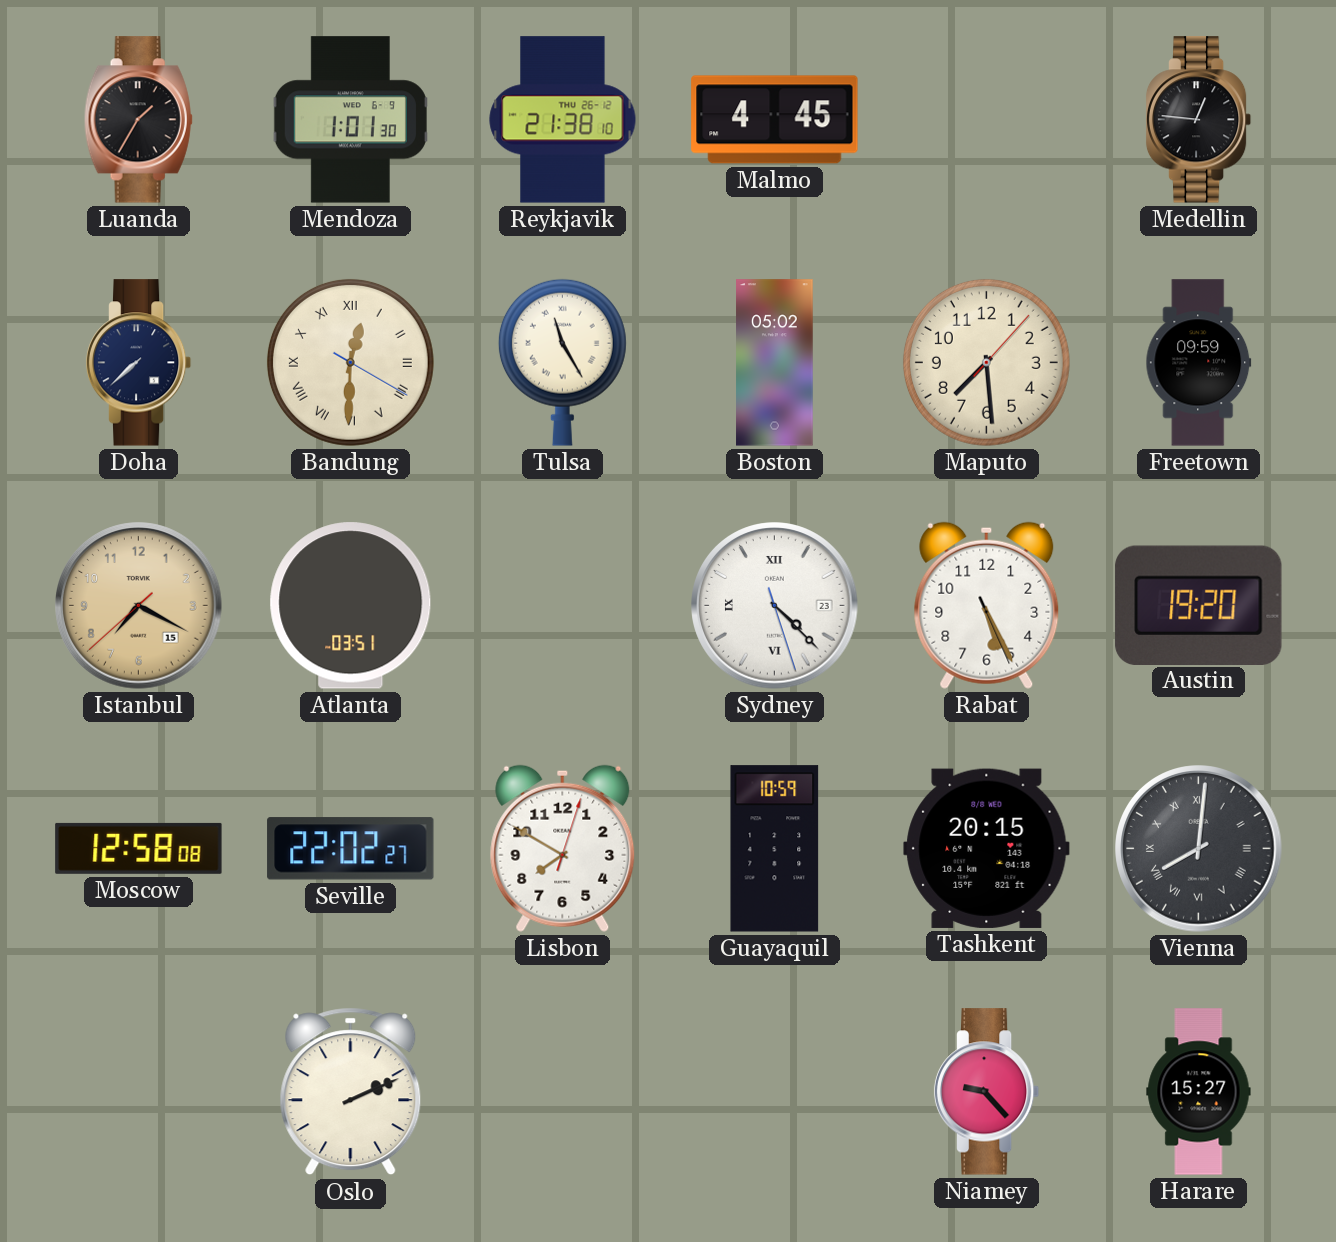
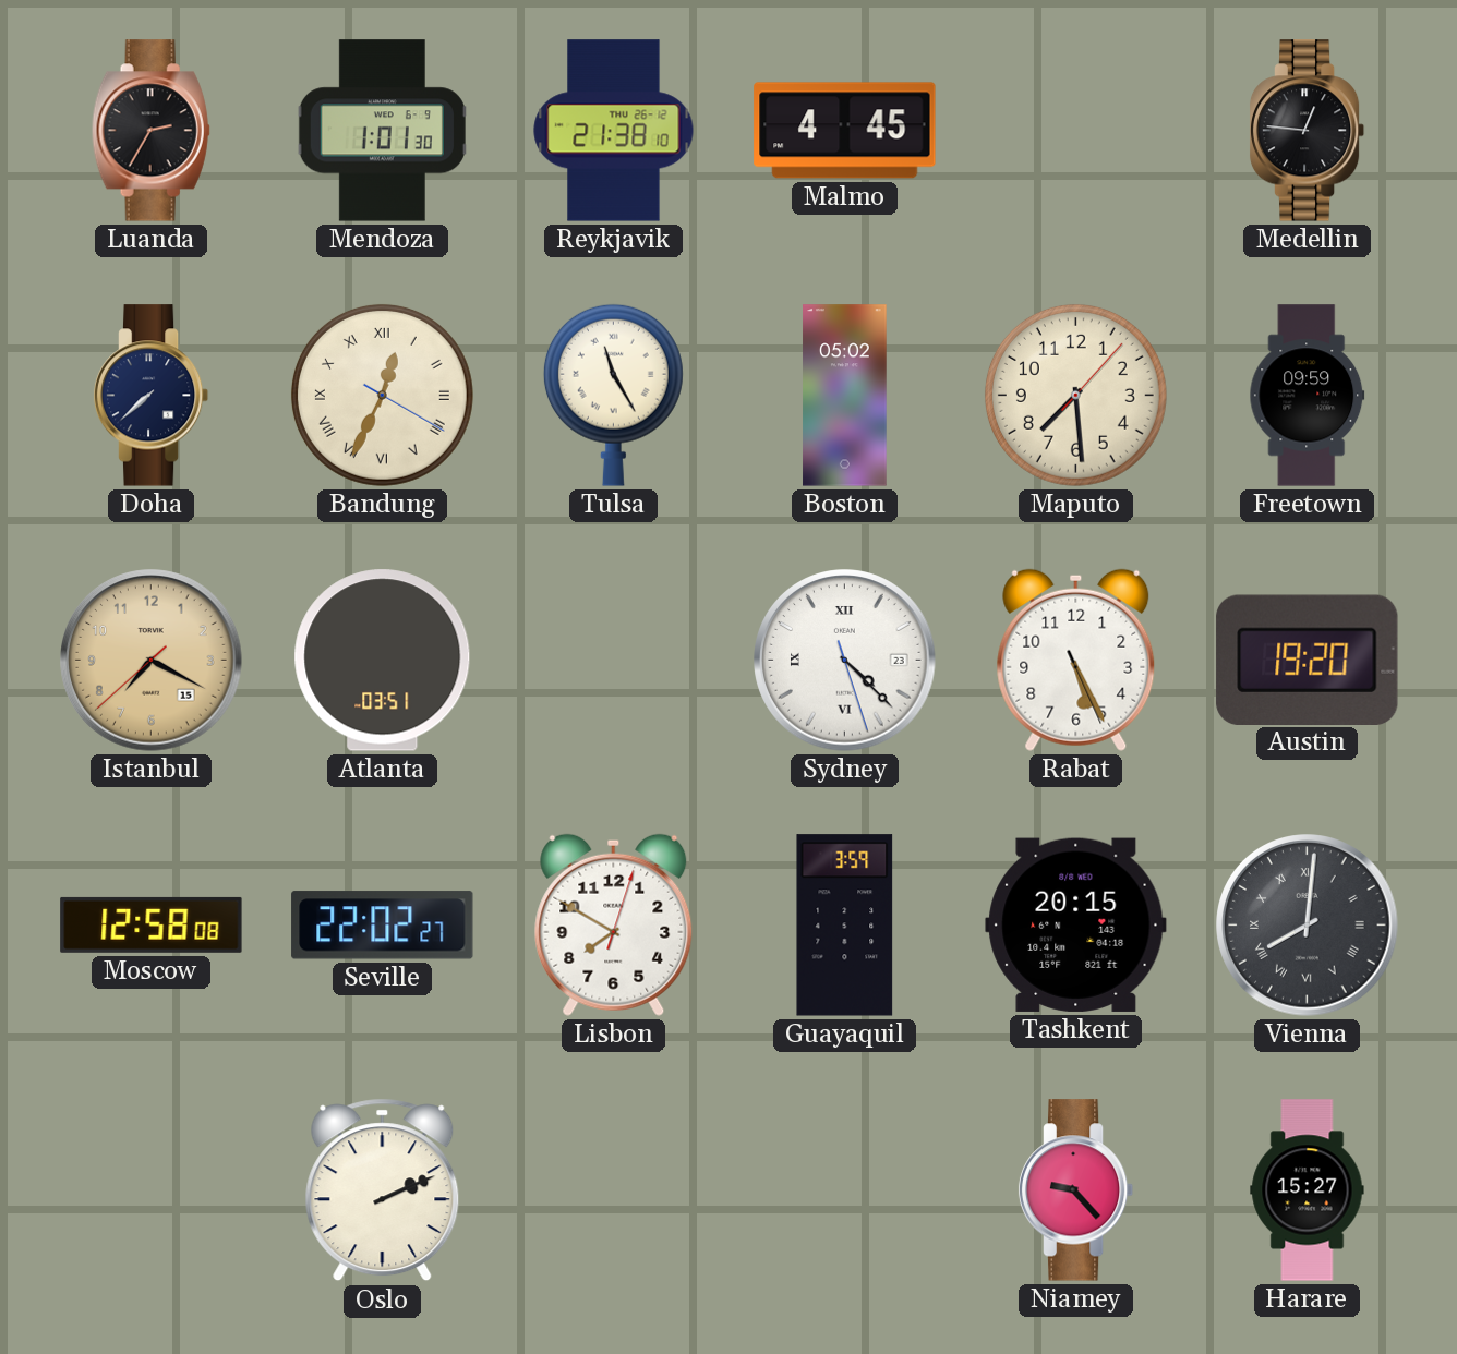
Luanda: 1:35 -> 2:35
Bandung: 12:30 -> 12:34
Guayaquil: 10:59 -> 3:59
